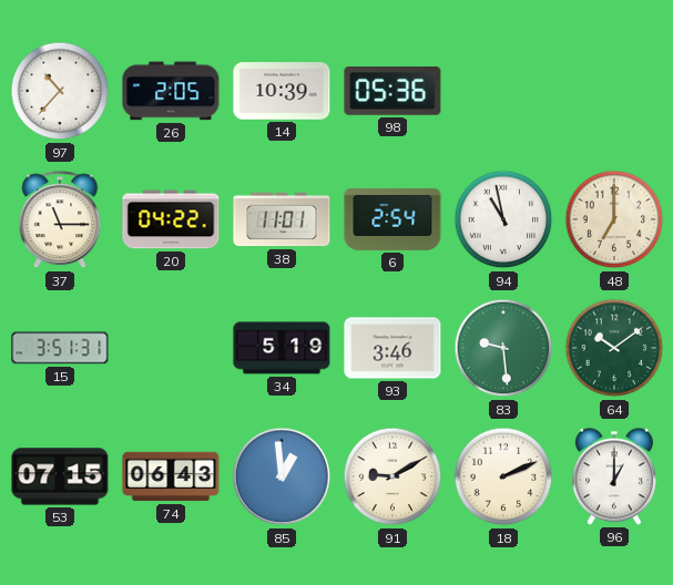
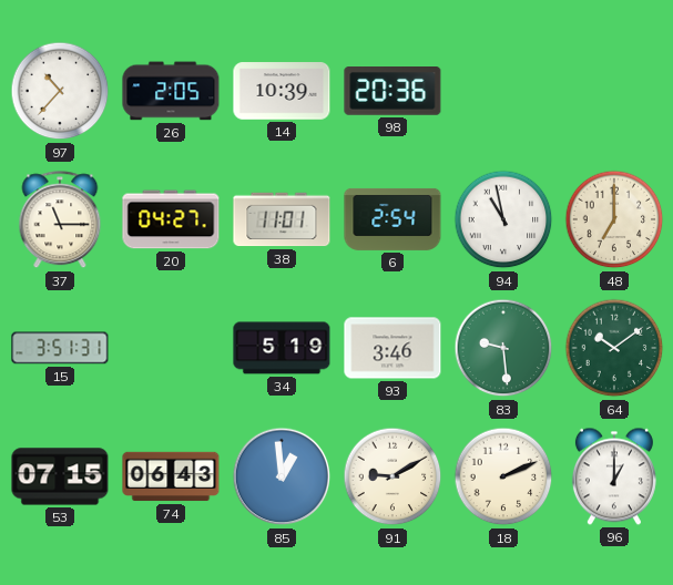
98: 05:36 -> 20:36
20: 04:22 -> 04:27
